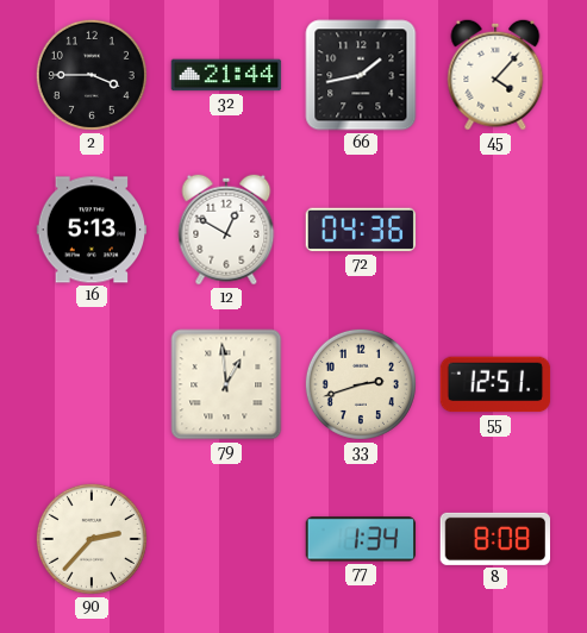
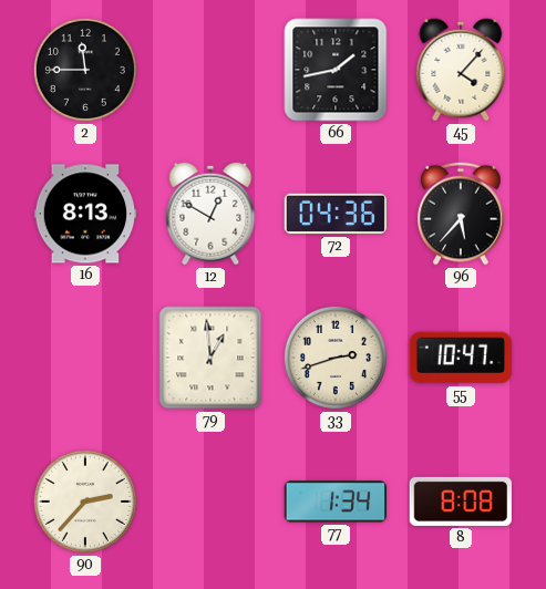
2: 3:45 -> 11:45
32: 21:44 -> none
16: 5:13 -> 8:13
96: none -> 5:37
55: 12:51 -> 10:47
